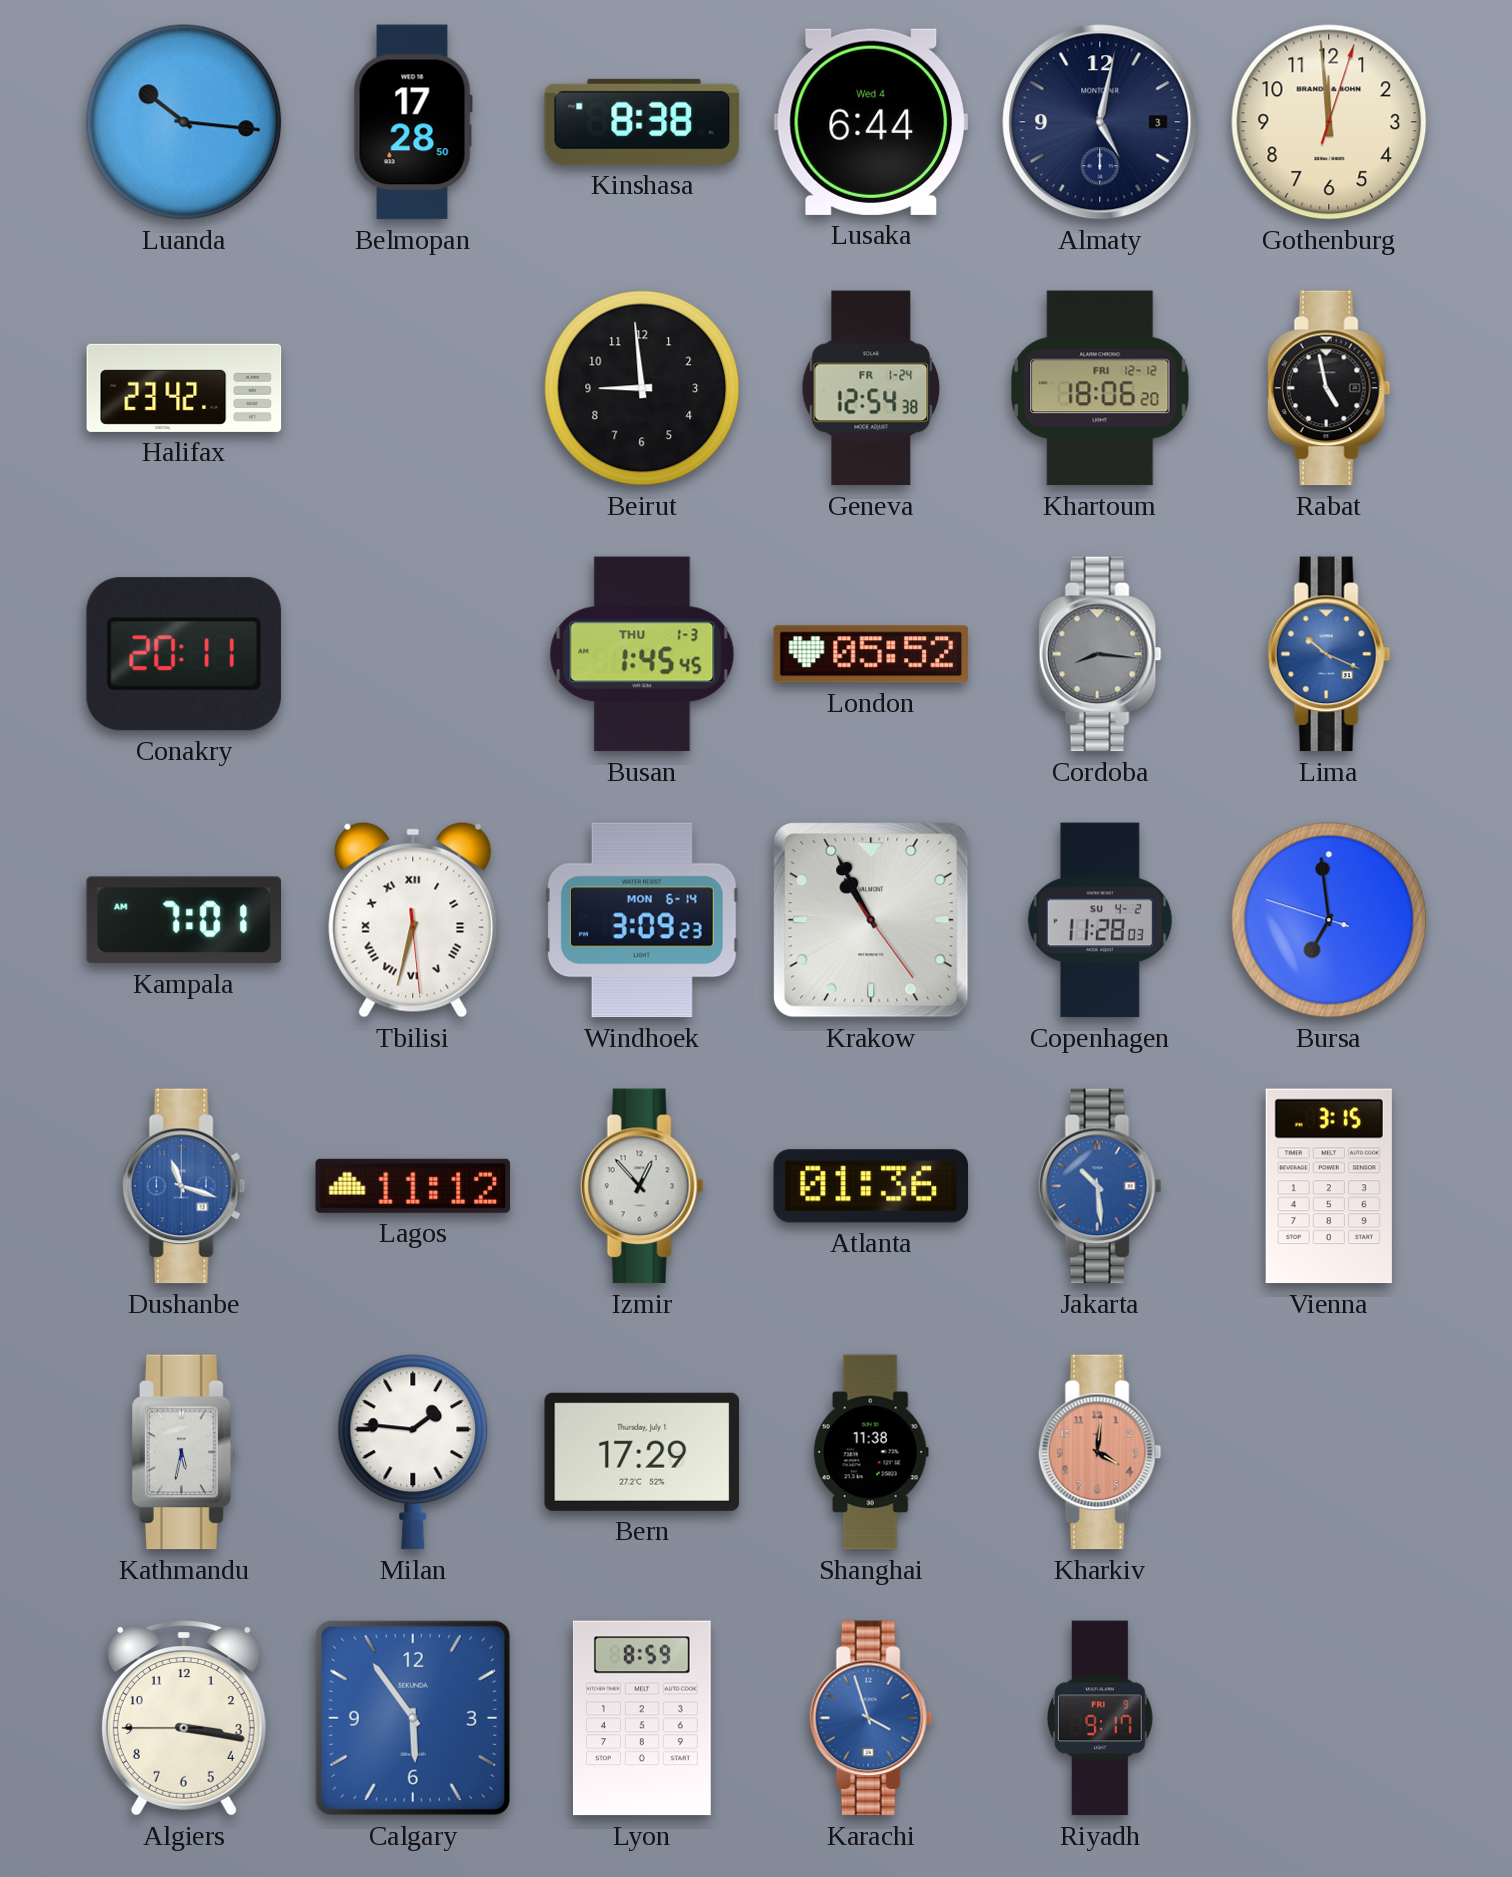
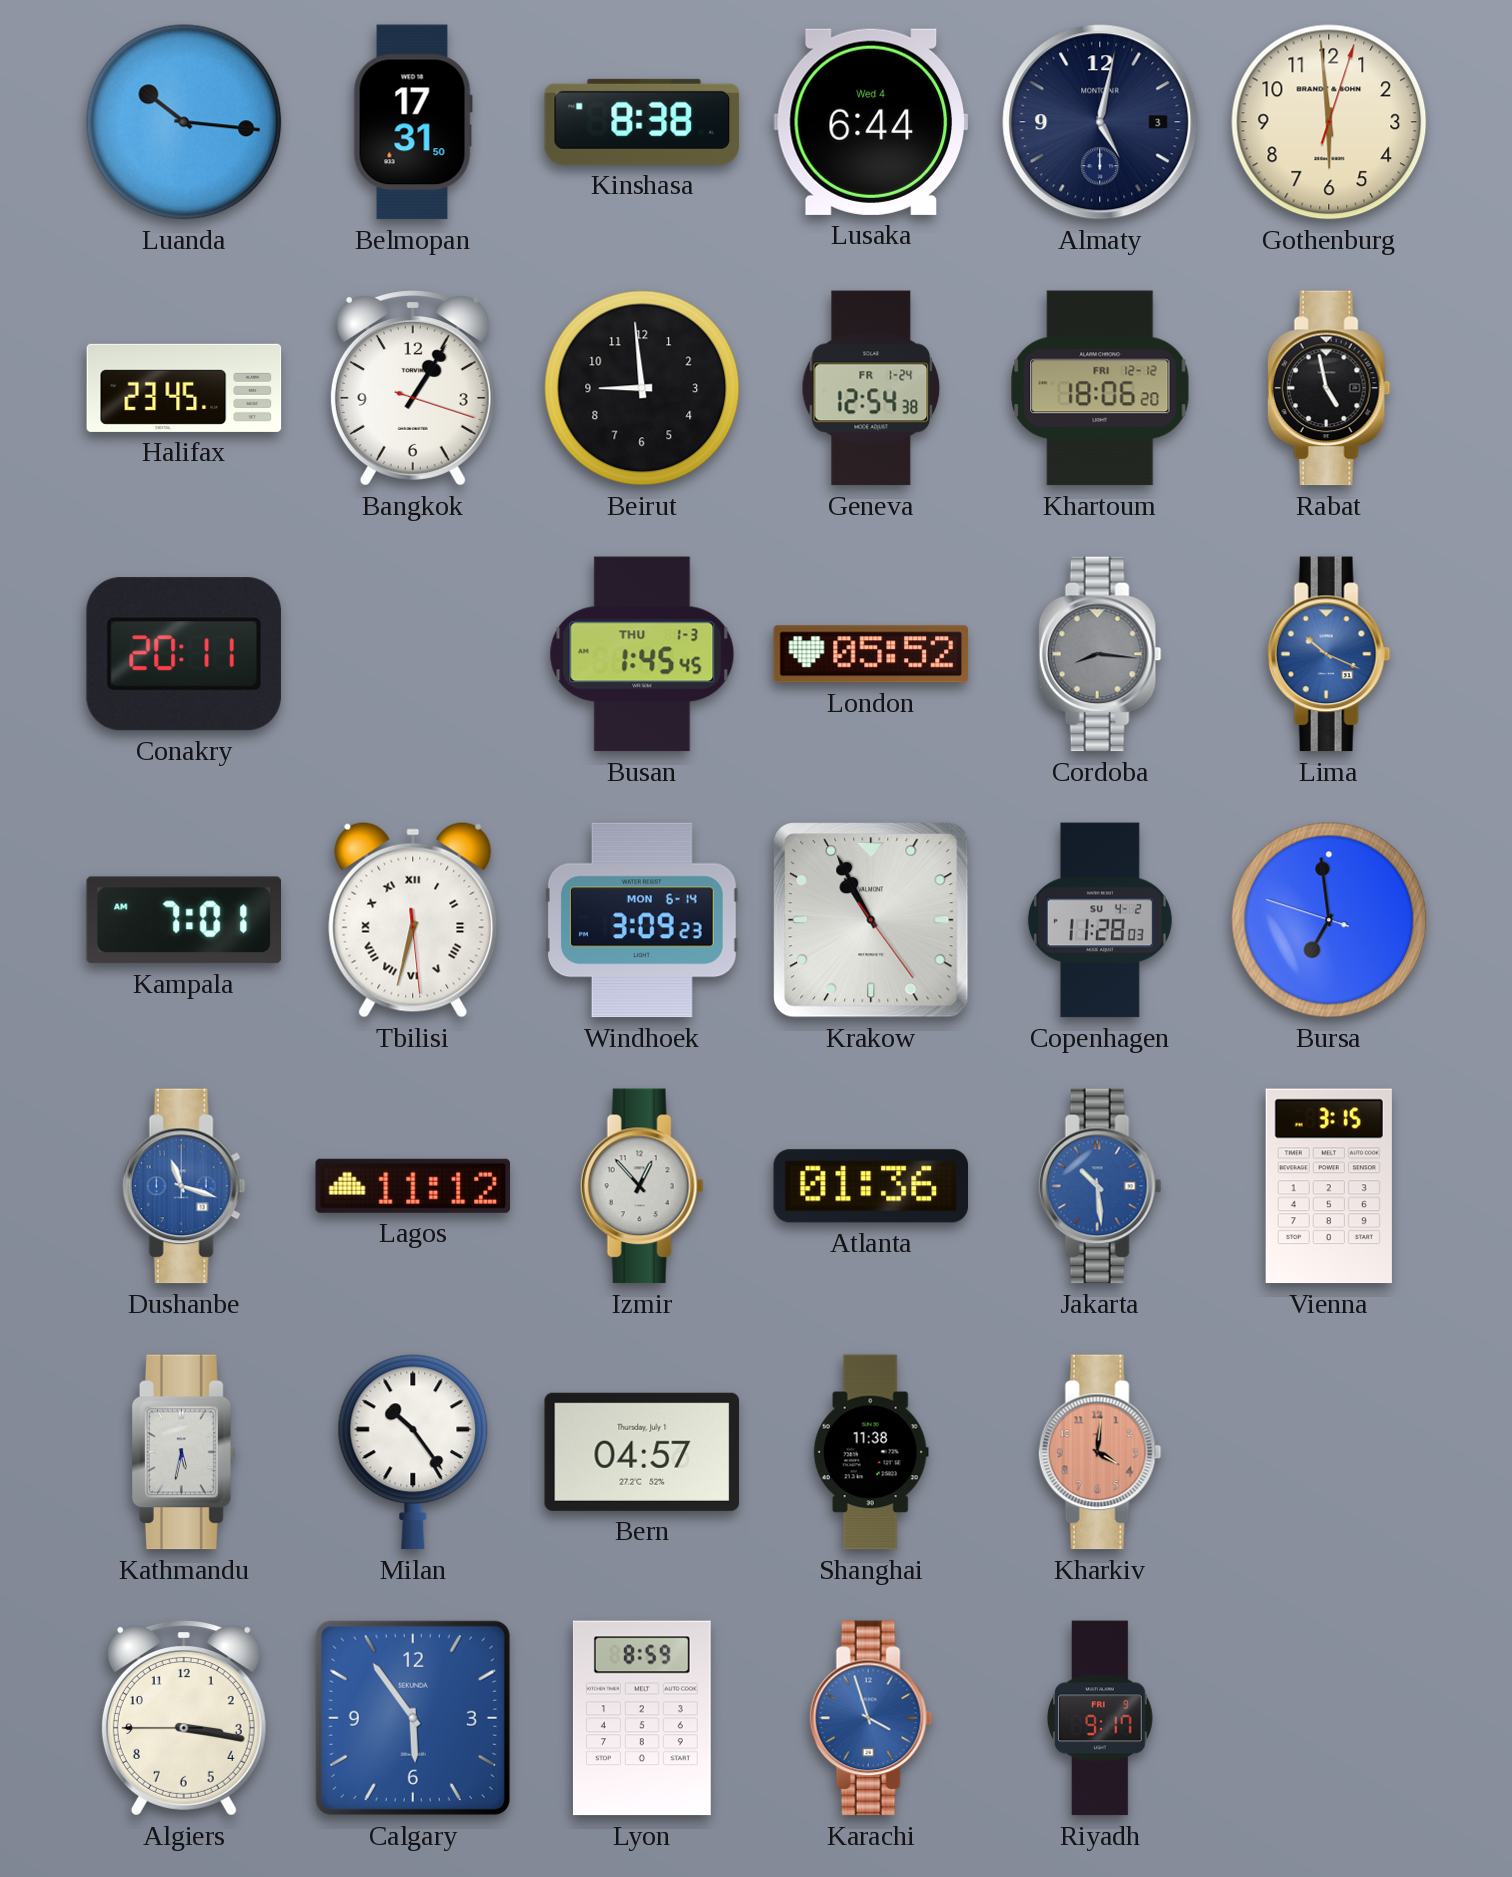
Belmopan: 17:28 -> 17:31
Gothenburg: 11:59 -> 5:59
Halifax: 23:42 -> 23:45
Bangkok: none -> 1:05
Milan: 1:46 -> 10:24
Bern: 17:29 -> 04:57
